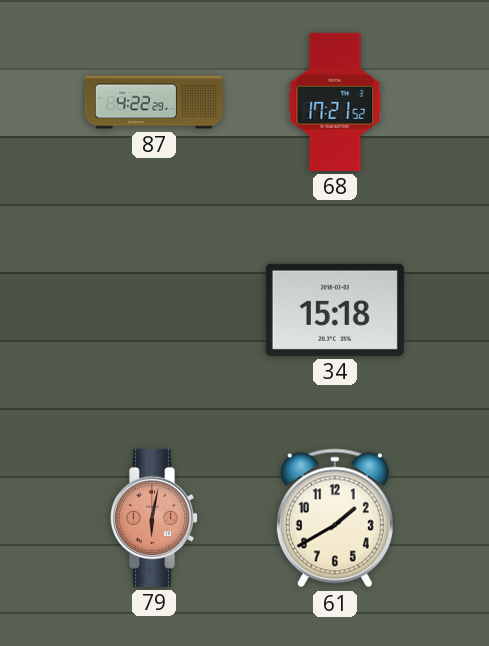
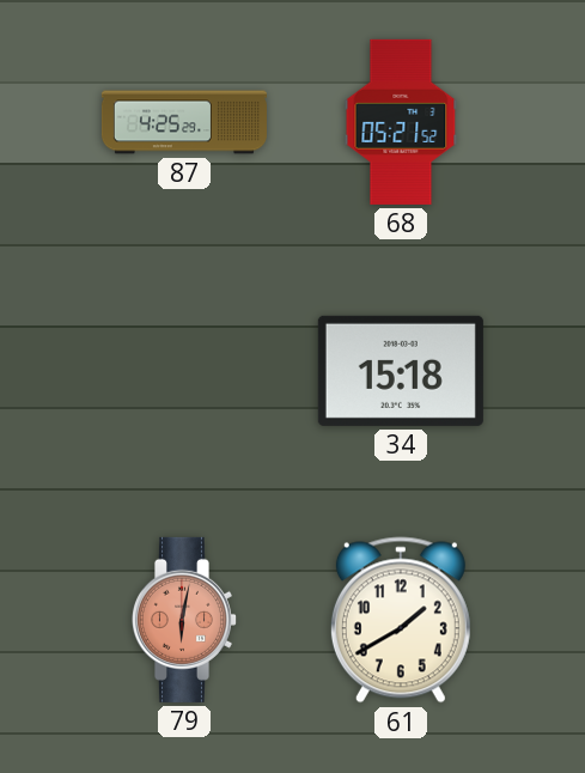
87: 4:22 -> 4:25
68: 17:21 -> 05:21
